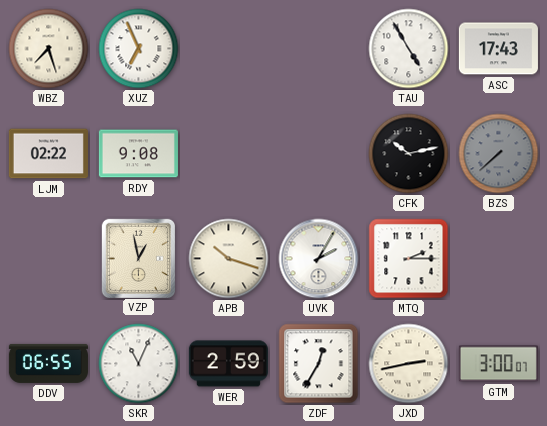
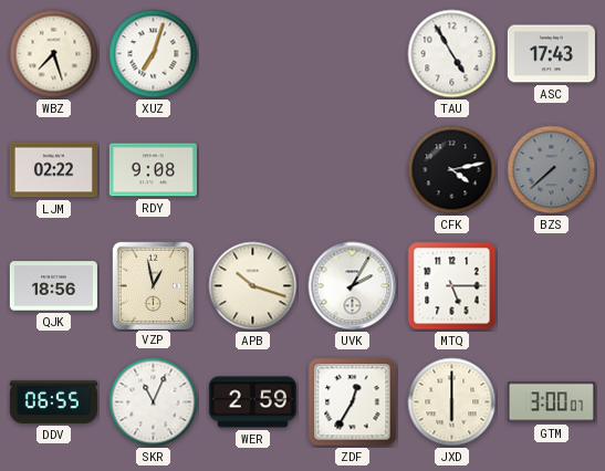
XUZ: 6:56 -> 7:03
CFK: 10:13 -> 4:13
QJK: none -> 18:56
MTQ: 2:15 -> 5:15
JXD: 2:43 -> 6:00
